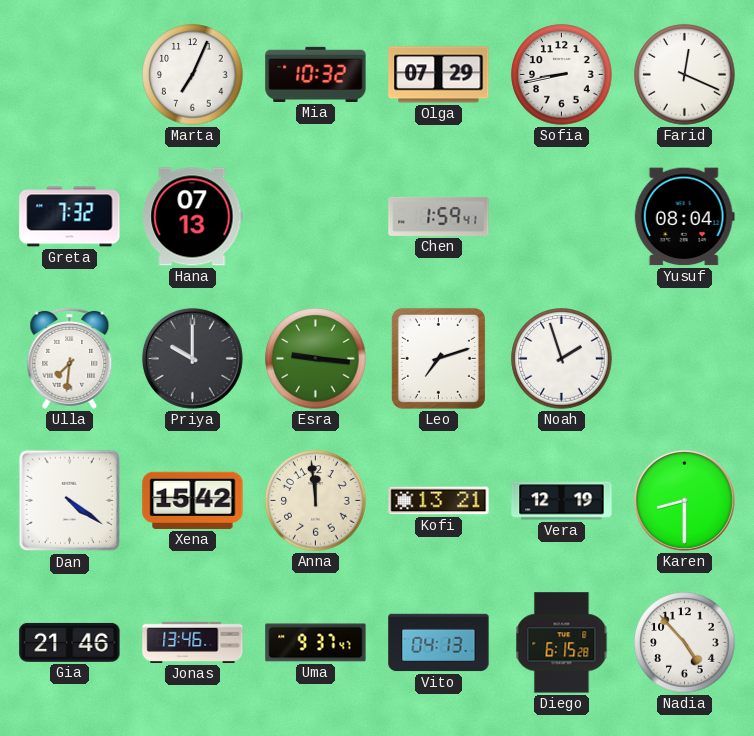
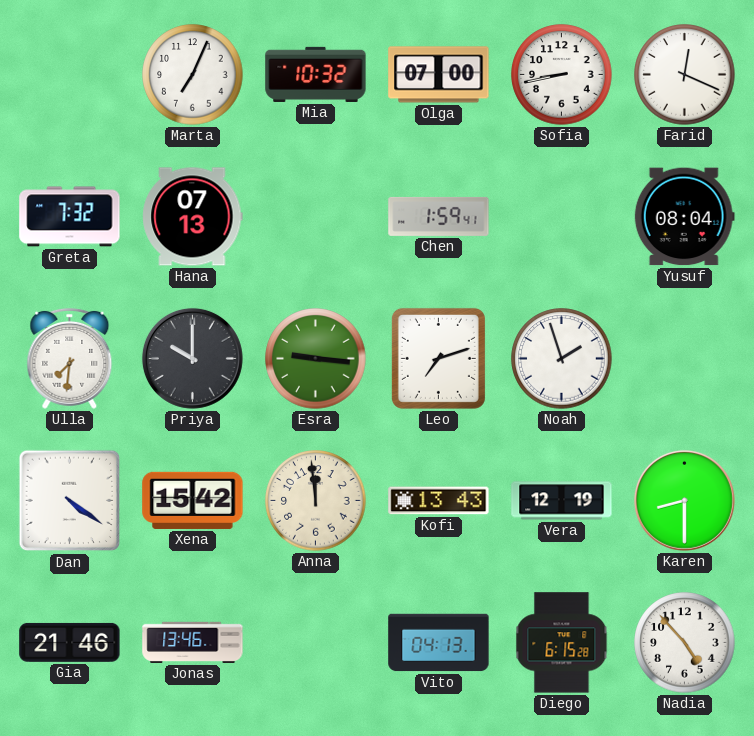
Olga: 07:29 -> 07:00
Kofi: 13:21 -> 13:43
Uma: 9:37 -> none
